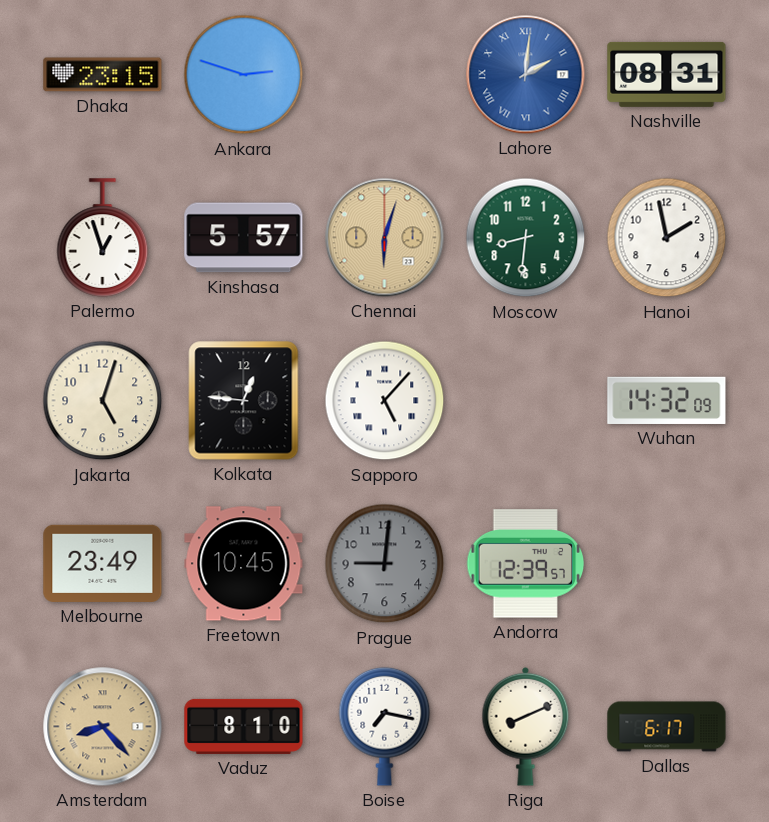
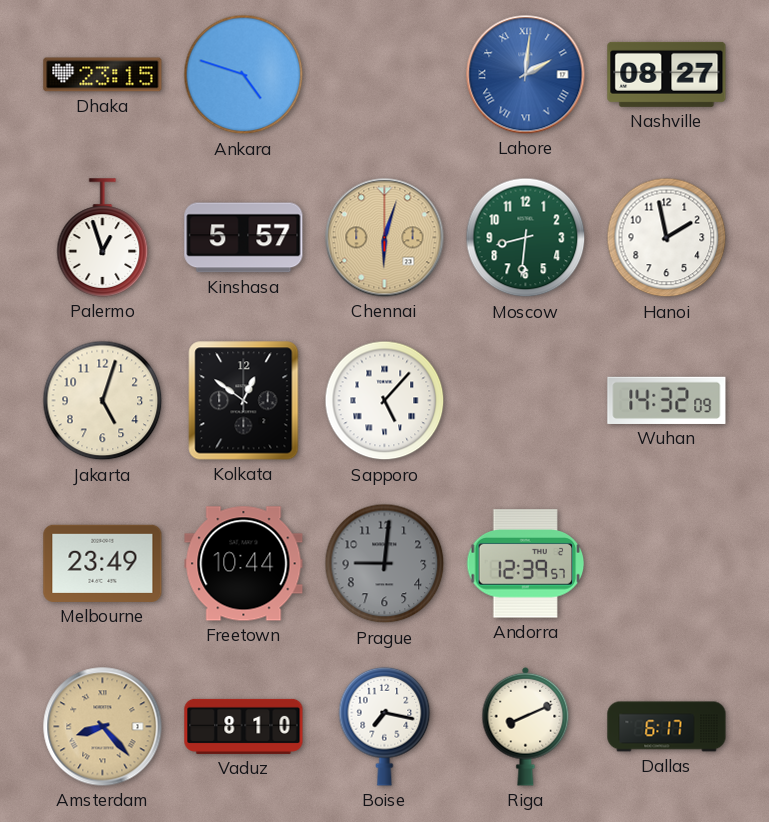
Ankara: 2:48 -> 4:48
Nashville: 08:31 -> 08:27
Kolkata: 12:46 -> 12:51
Freetown: 10:45 -> 10:44
